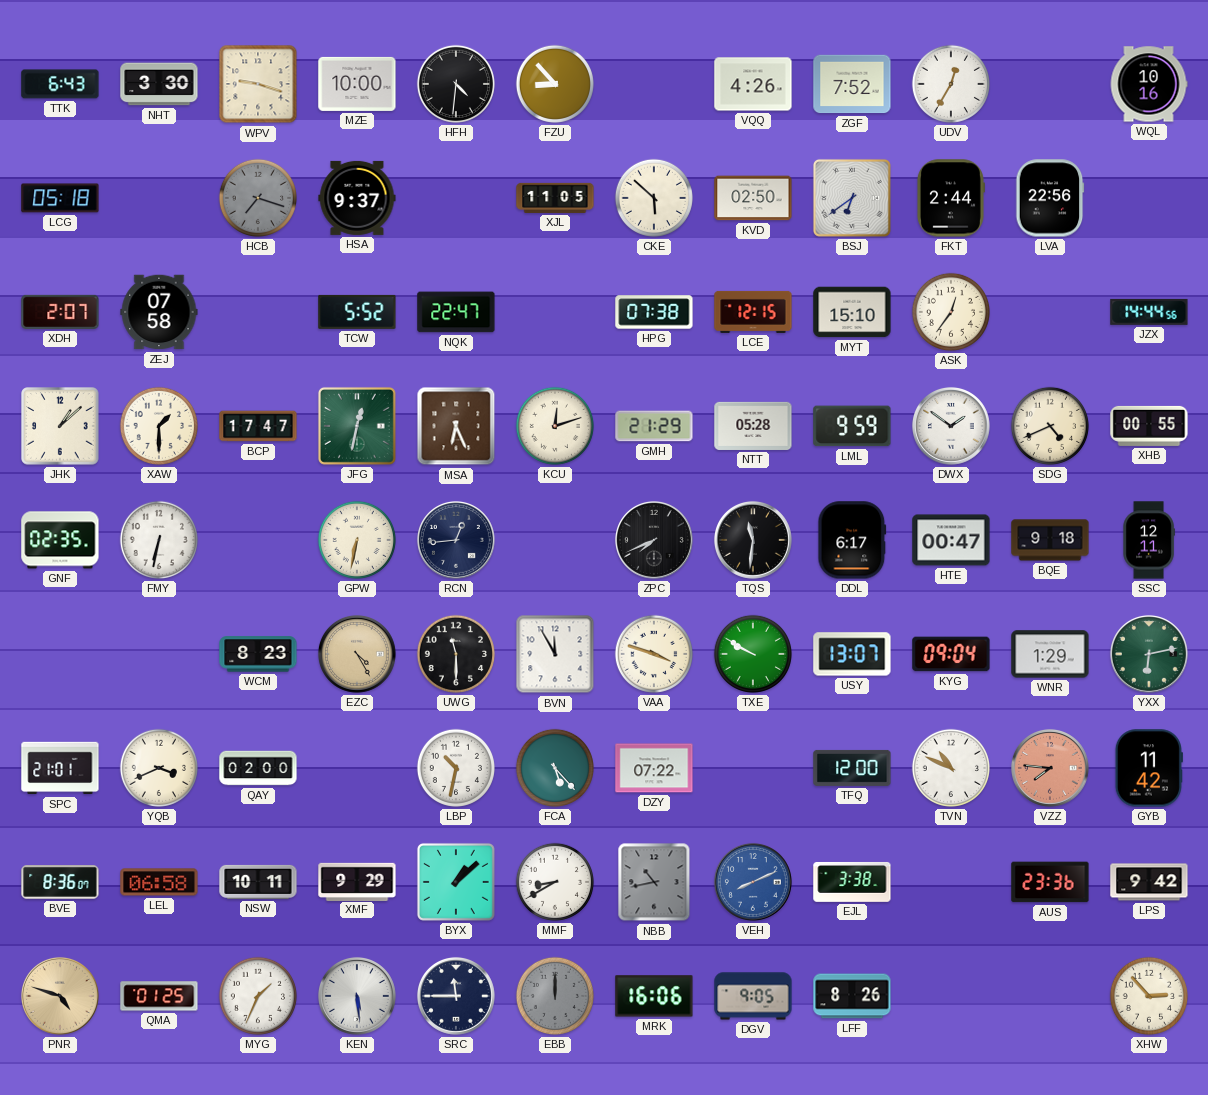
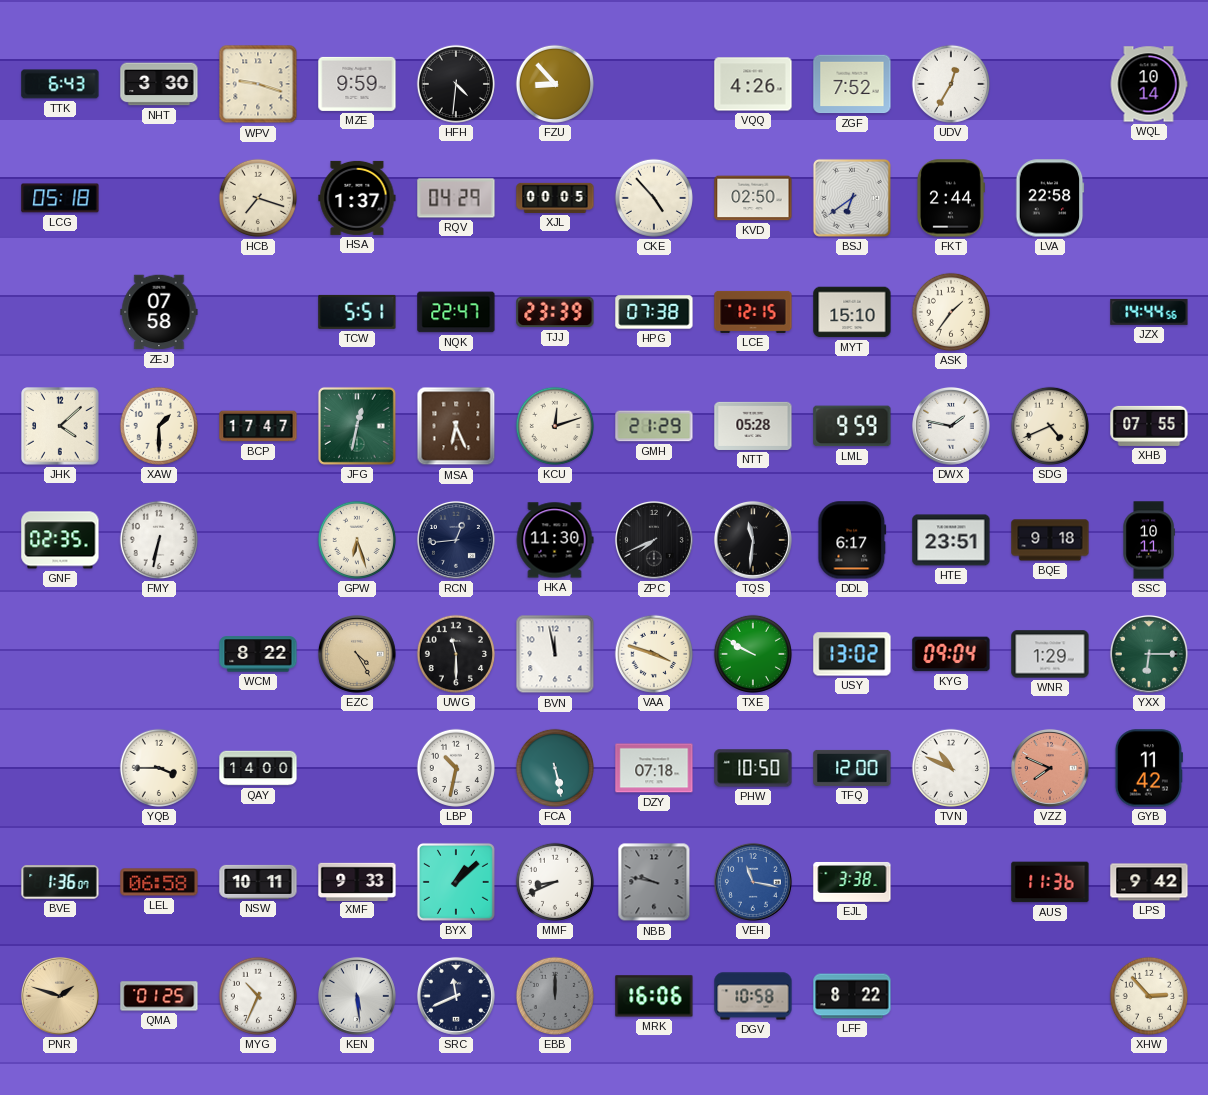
MZE: 10:00 -> 9:59
WQL: 10:16 -> 10:14
HCB dial: grey -> cream
HSA: 9:37 -> 1:37
RQV: none -> 04:29
XJL: 11:05 -> 00:05
CKE: 5:52 -> 4:53
LVA: 22:56 -> 22:58
XDH: 2:07 -> none
TCW: 5:52 -> 5:51
TJJ: none -> 23:39
ASK: 12:36 -> 1:36
JHK: 1:08 -> 4:08
DWX: 1:51 -> 1:47
XHB: 00:55 -> 07:55
GPW: 6:32 -> 6:27
HKA: none -> 11:30
HTE: 00:47 -> 23:51
SSC: 12:11 -> 10:11
WCM: 8:23 -> 8:22
BVN: 11:55 -> 11:58
USY: 13:07 -> 13:02
YXX: 6:13 -> 6:15
SPC: 21:01 -> none
YQB: 3:41 -> 3:45
QAY: 02:00 -> 14:00
FCA: 5:23 -> 5:28
DZY: 07:22 -> 07:18
PHW: none -> 10:50
VZZ: 7:46 -> 7:49
BVE: 8:36 -> 1:36
XMF: 9:29 -> 9:33
MMF: 8:40 -> 8:41
NBB: 10:43 -> 9:47
VEH: 8:11 -> 11:17
AUS: 23:36 -> 11:36
PNR: 4:48 -> 1:48
MYG: 1:34 -> 10:34
SRC: 11:45 -> 11:41
DGV: 9:05 -> 10:58
LFF: 8:26 -> 8:22
